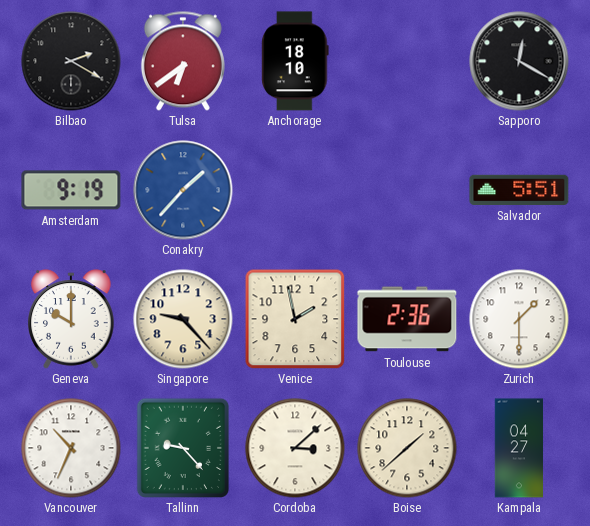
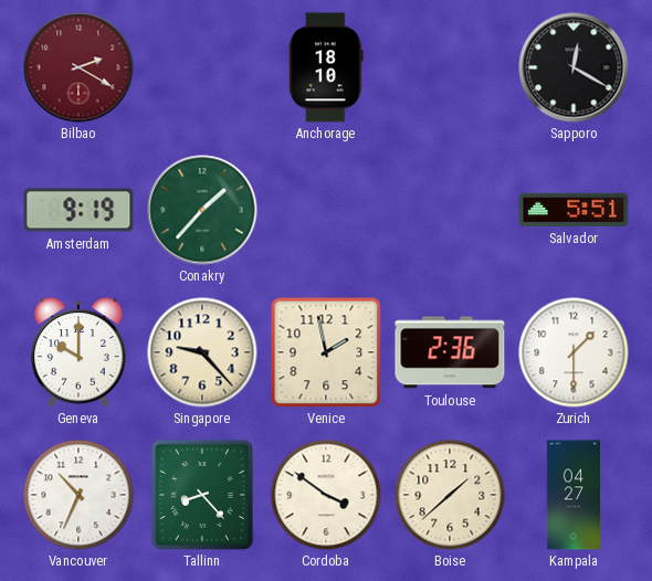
Bilbao dial: black -> burgundy
Tulsa: 6:39 -> none
Conakry dial: blue -> green
Tallinn: 9:23 -> 8:23
Cordoba: 3:08 -> 3:51
